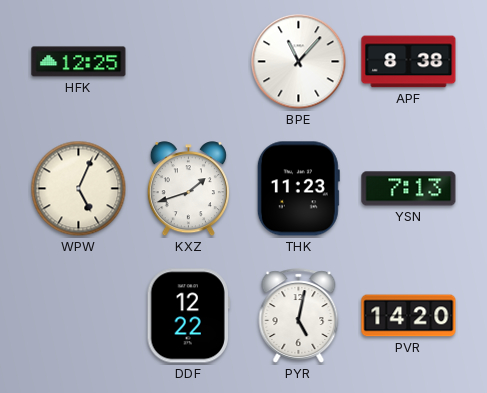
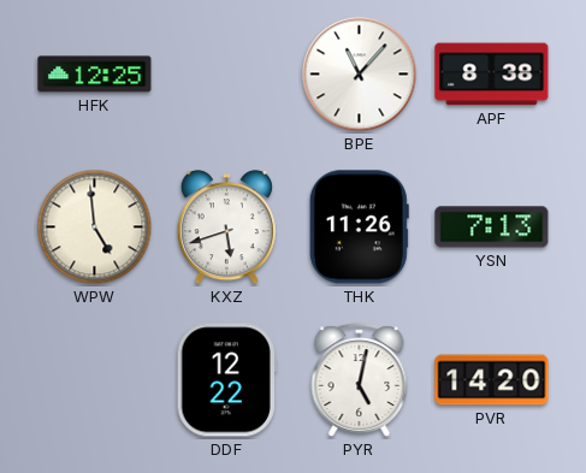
WPW: 5:04 -> 4:59
KXZ: 1:42 -> 5:42
THK: 11:23 -> 11:26
